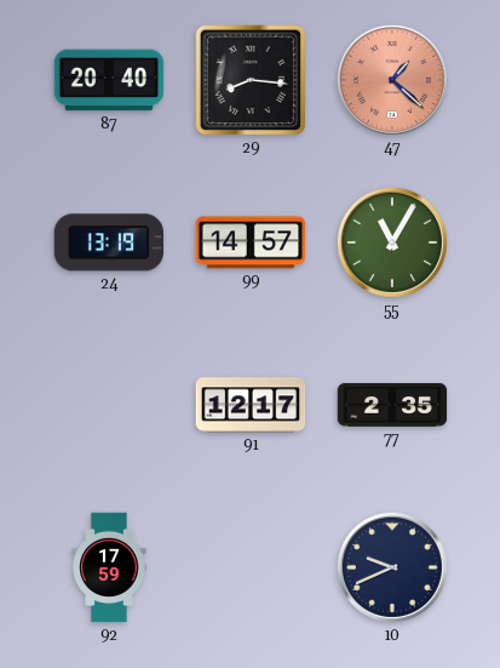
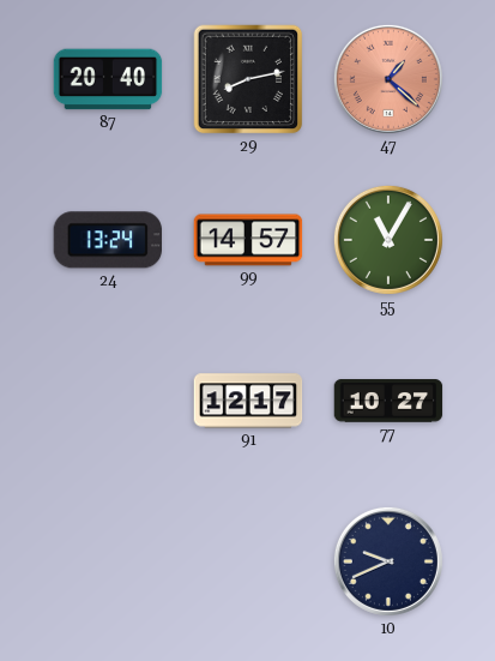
29: 8:16 -> 8:13
24: 13:19 -> 13:24
77: 2:35 -> 10:27
92: 17:59 -> none
